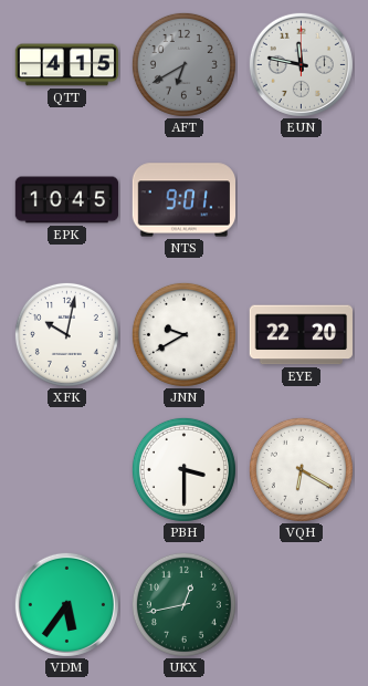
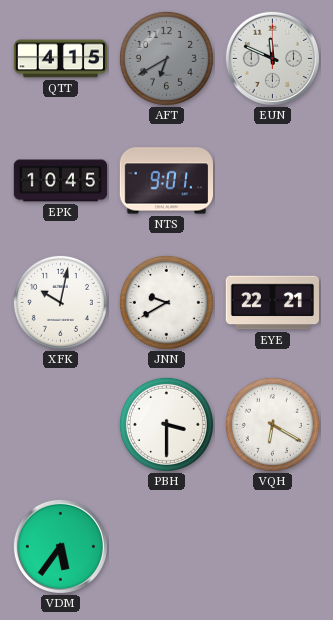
EUN: 11:47 -> 11:49
EYE: 22:20 -> 22:21
UKX: 12:43 -> none
